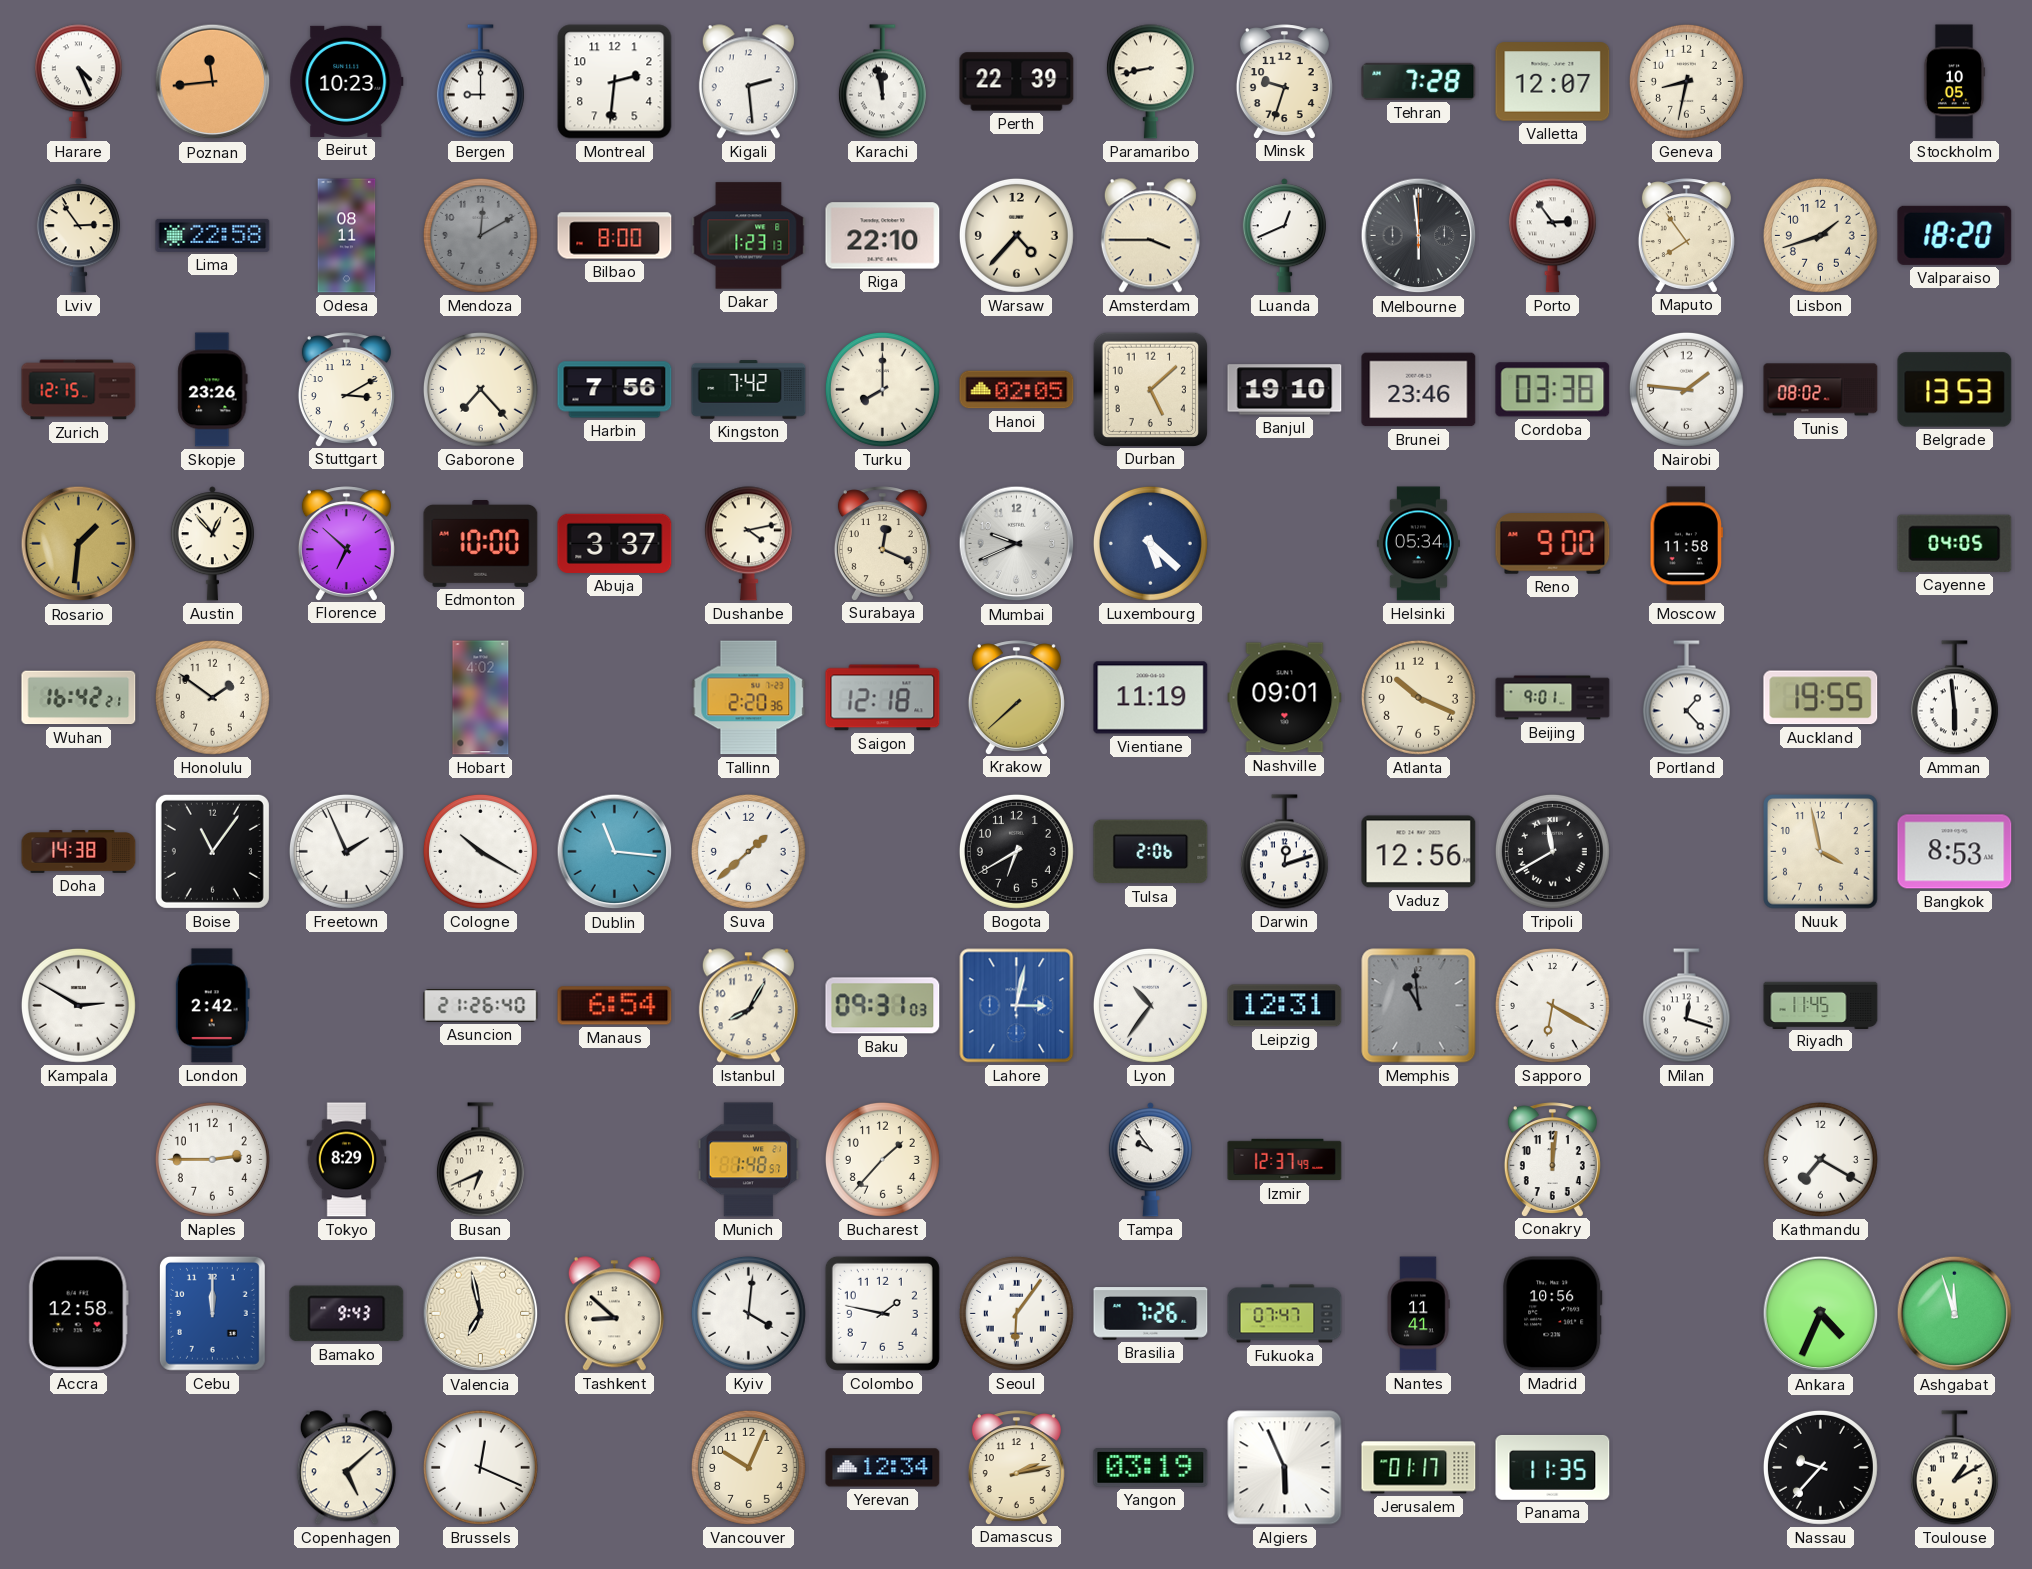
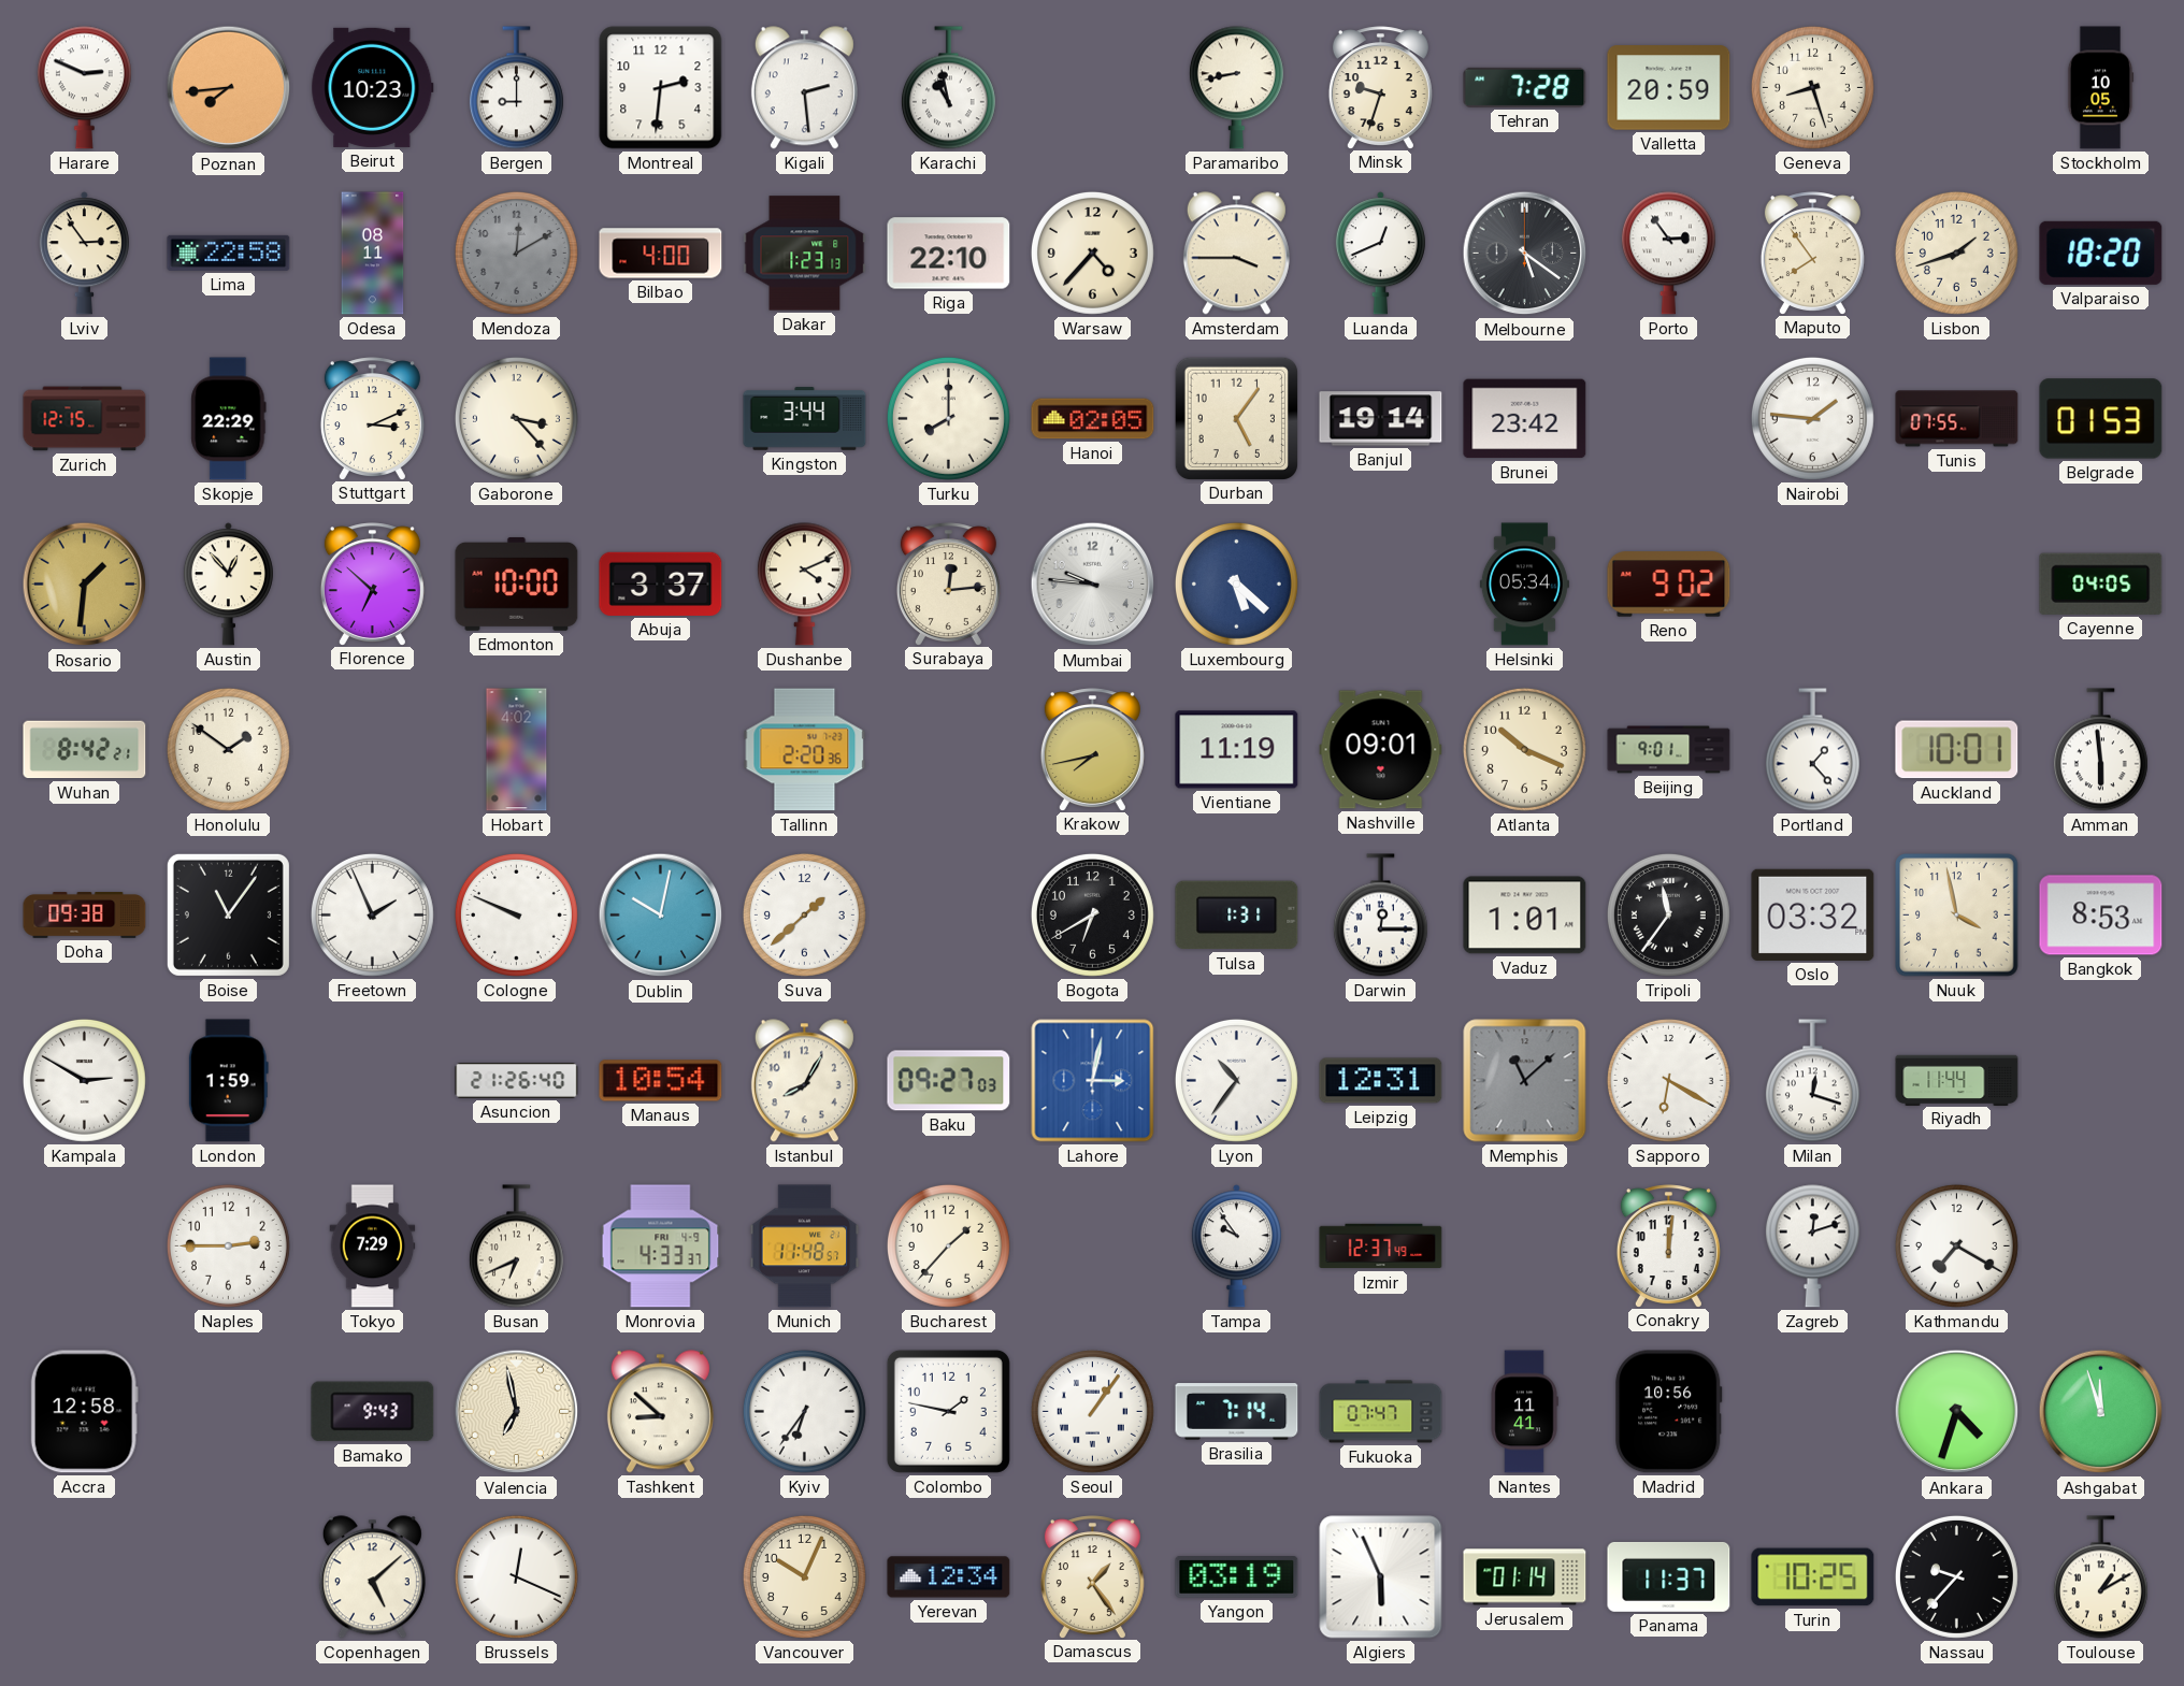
Harare: 4:26 -> 2:49
Poznan: 11:44 -> 7:44
Karachi: 11:58 -> 10:58
Perth: 22:39 -> none
Valletta: 12:07 -> 20:59
Geneva: 8:32 -> 8:27
Bilbao: 8:00 -> 4:00
Melbourne: 5:59 -> 5:21
Skopje: 23:26 -> 22:29
Stuttgart: 3:10 -> 3:11
Gaborone: 7:23 -> 3:23
Harbin: 7:56 -> none
Kingston: 7:42 -> 3:44
Durban: 5:08 -> 5:06
Banjul: 19:10 -> 19:14
Brunei: 23:46 -> 23:42
Cordoba: 03:38 -> none
Tunis: 08:02 -> 07:55
Belgrade: 13:53 -> 01:53
Dushanbe: 4:13 -> 4:11
Surabaya: 12:19 -> 12:14
Mumbai: 9:41 -> 9:46
Reno: 9:00 -> 9:02
Moscow: 11:58 -> none
Wuhan: 16:42 -> 8:42
Saigon: 12:18 -> none
Krakow: 7:38 -> 7:43
Auckland: 19:55 -> 10:01
Doha: 14:38 -> 09:38
Cologne: 10:20 -> 9:49
Dublin: 11:16 -> 10:02
Tulsa: 2:06 -> 1:31
Darwin: 12:12 -> 12:15
Vaduz: 12:56 -> 1:01
Tripoli: 11:40 -> 11:36
Oslo: none -> 03:32
London: 2:42 -> 1:59
Manaus: 6:54 -> 10:54
Baku: 09:31 -> 09:27
Memphis: 10:59 -> 11:08
Riyadh: 11:45 -> 11:44
Tokyo: 8:29 -> 7:29
Monrovia: none -> 4:33
Munich: 1:48 -> 11:48
Zagreb: none -> 12:12
Cebu: 12:00 -> none
Kyiv: 4:01 -> 6:36
Seoul: 6:06 -> 1:06
Brasilia: 7:26 -> 7:14
Ankara: 4:34 -> 4:33
Damascus: 2:13 -> 1:24
Jerusalem: 01:17 -> 01:14
Panama: 11:35 -> 11:37
Turin: none -> 10:25
